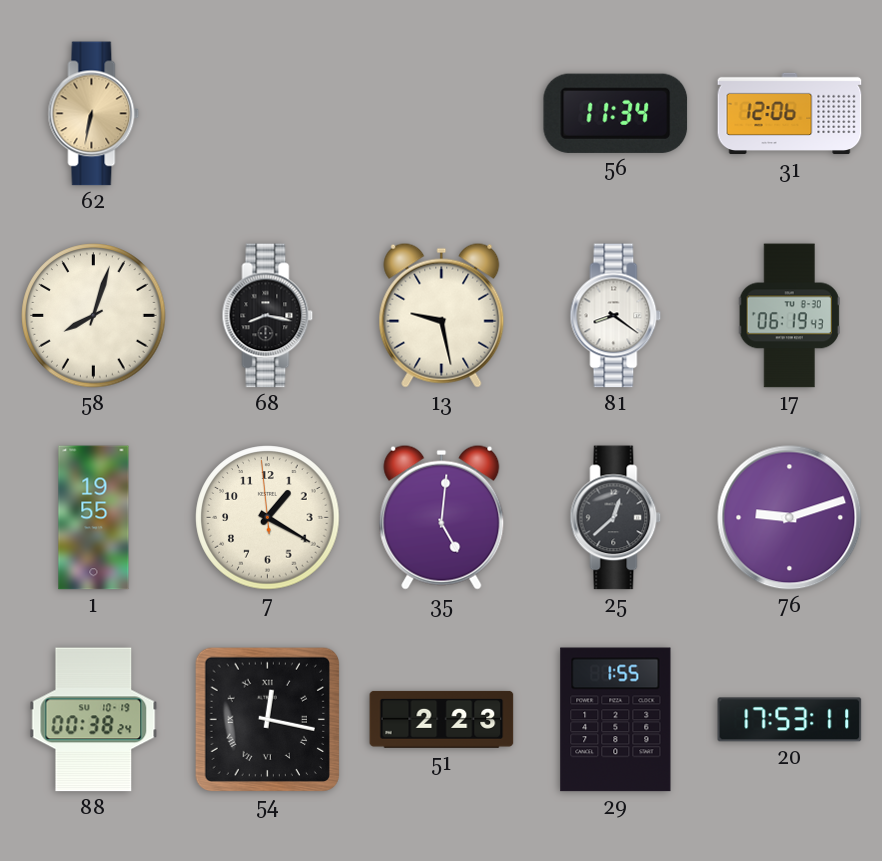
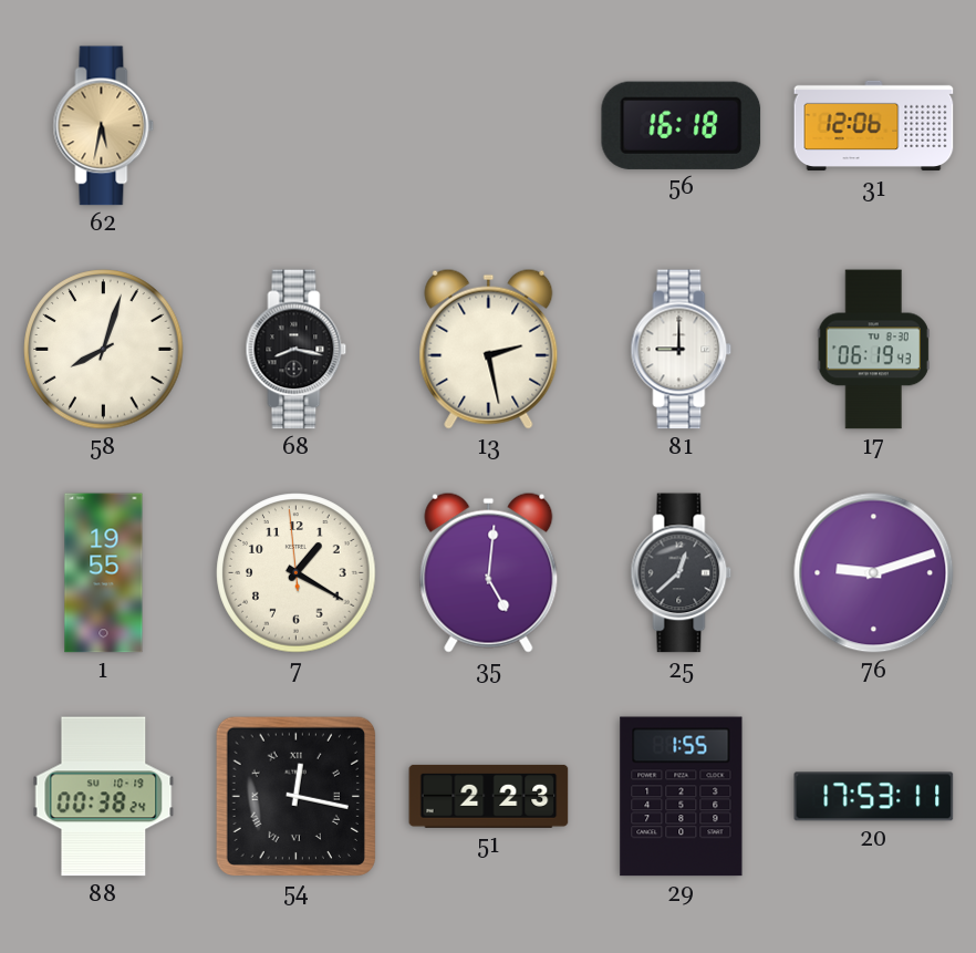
62: 6:32 -> 5:32
56: 11:34 -> 16:18
13: 9:28 -> 2:28
81: 8:21 -> 9:00
